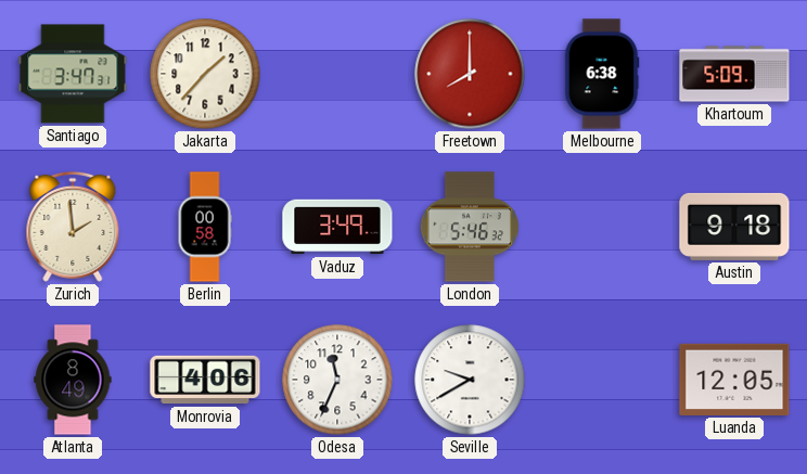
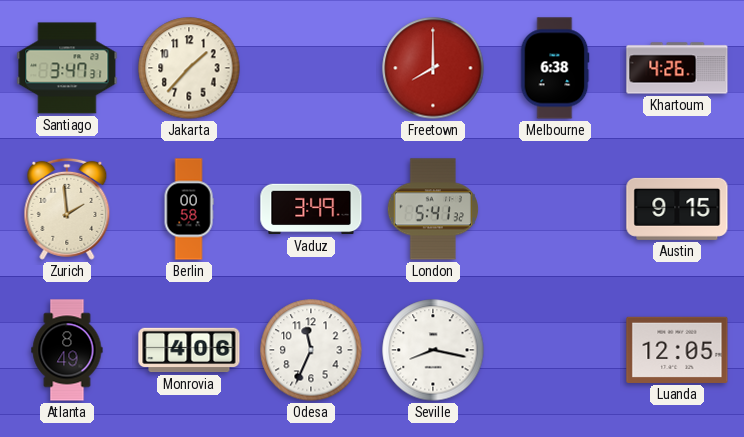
Khartoum: 5:09 -> 4:26
London: 5:46 -> 5:41
Austin: 9:18 -> 9:15
Seville: 9:40 -> 8:17
